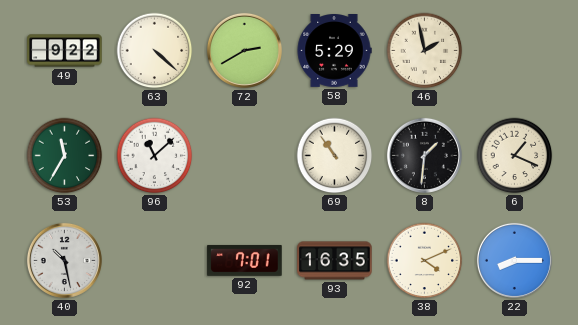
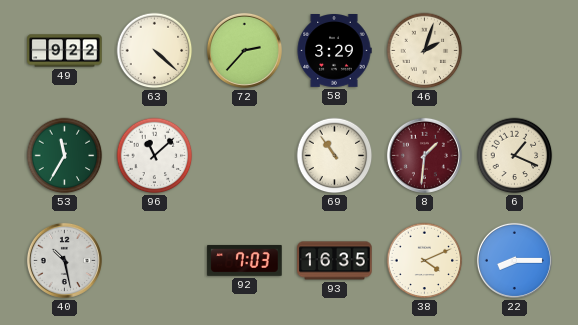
72: 2:40 -> 2:37
58: 5:29 -> 3:29
46: 1:58 -> 2:03
8 dial: black -> burgundy
92: 7:01 -> 7:03
